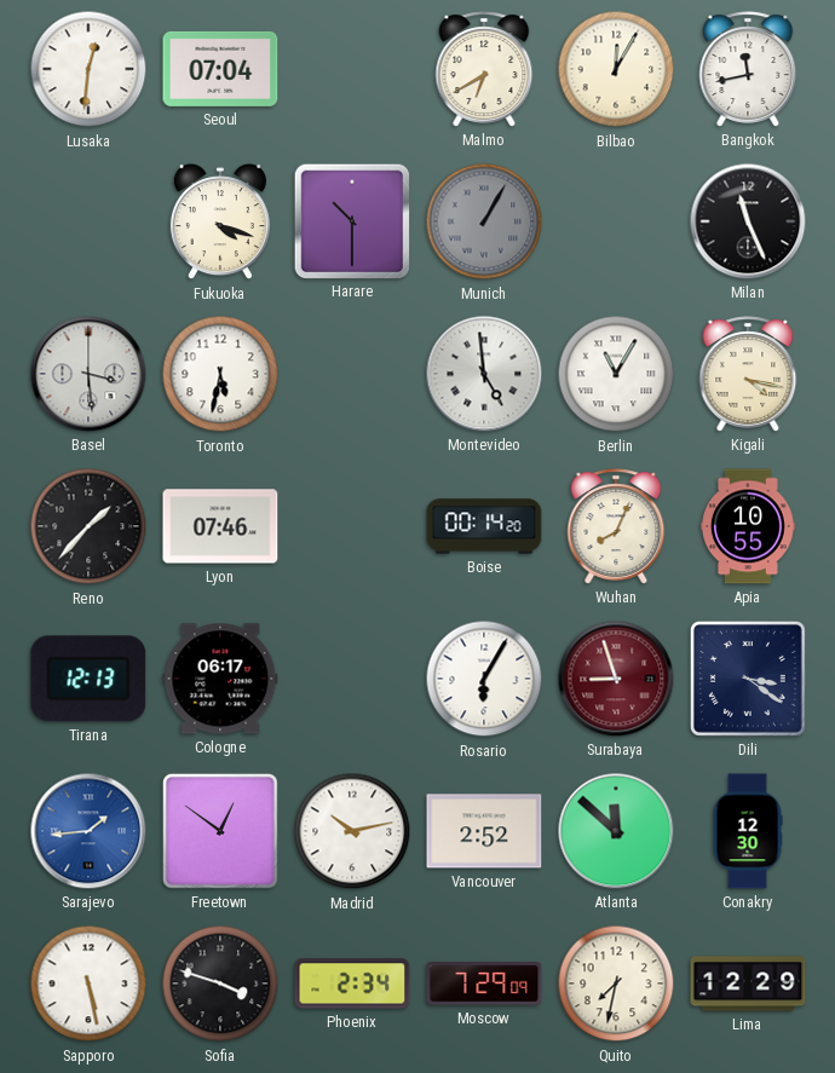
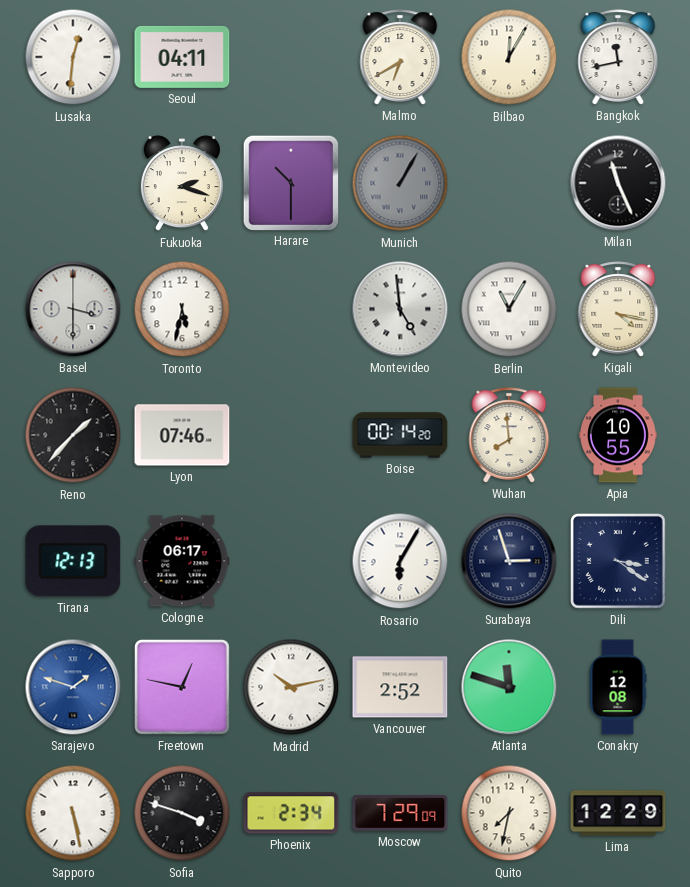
Seoul: 07:04 -> 04:11
Fukuoka: 4:18 -> 2:18
Basel: 3:29 -> 3:30
Wuhan: 8:04 -> 7:59
Surabaya: 8:57 -> 2:57
Surabaya dial: burgundy -> navy
Sarajevo: 1:44 -> 1:48
Freetown: 12:51 -> 12:47
Atlanta: 11:52 -> 11:48
Conakry: 12:30 -> 12:08
